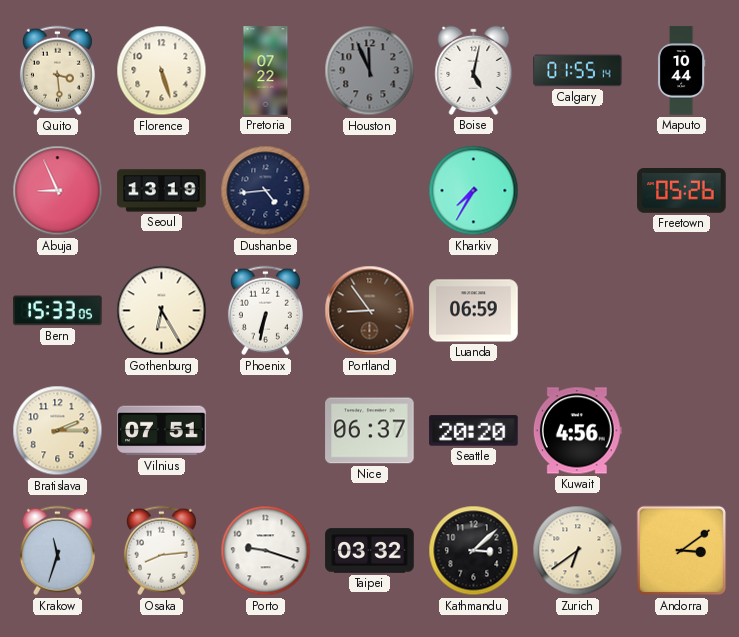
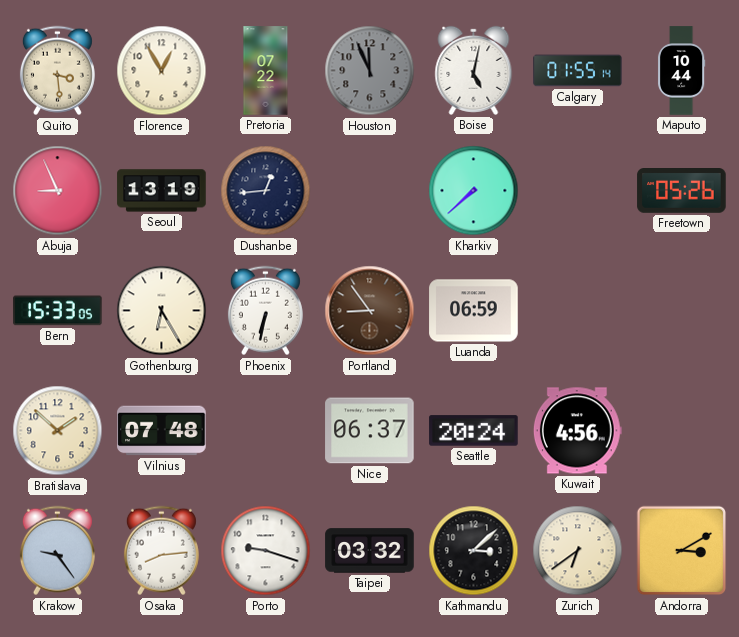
Florence: 5:27 -> 12:55
Dushanbe: 4:44 -> 12:44
Kharkiv: 7:35 -> 7:38
Bratislava: 2:15 -> 1:52
Vilnius: 07:51 -> 07:48
Seattle: 20:20 -> 20:24
Krakow: 11:33 -> 9:24
Andorra: 3:09 -> 3:10
